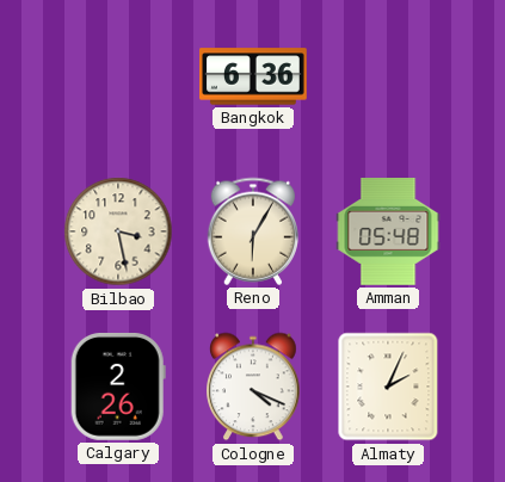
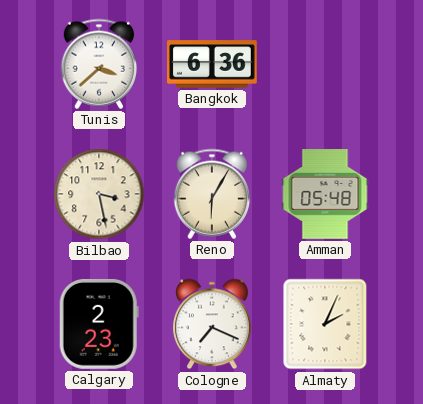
Tunis: none -> 3:38
Calgary: 2:26 -> 2:23
Cologne: 4:19 -> 7:19
